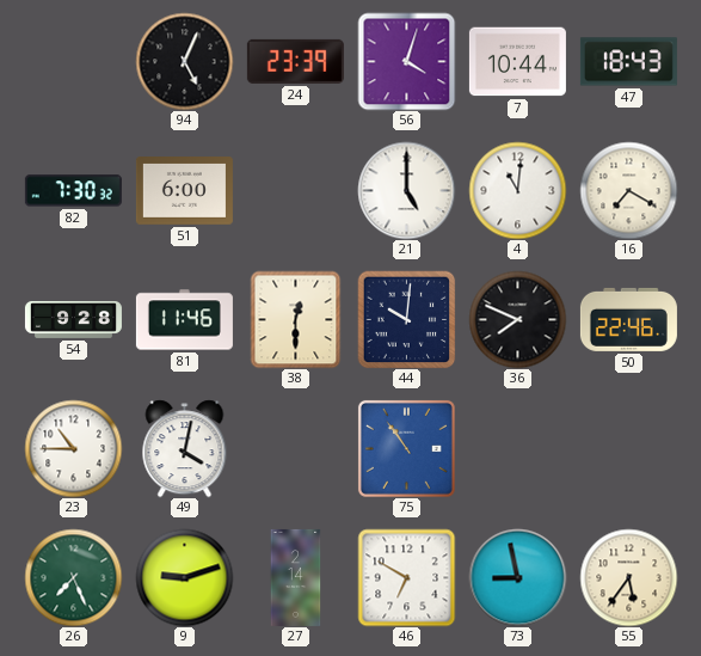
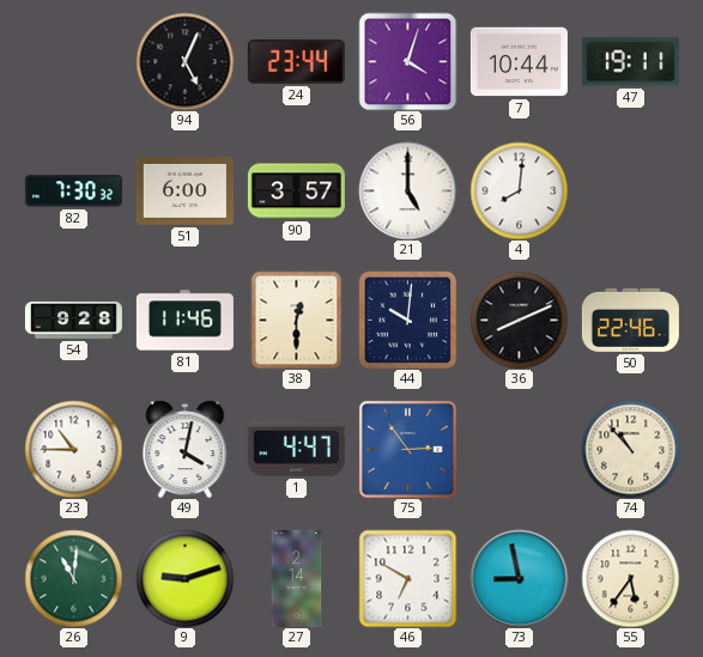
24: 23:39 -> 23:44
47: 18:43 -> 19:11
90: none -> 3:57
4: 11:01 -> 8:01
16: 7:20 -> none
36: 7:49 -> 8:11
1: none -> 4:47
75: 10:54 -> 2:54
74: none -> 10:53
26: 7:26 -> 11:01
